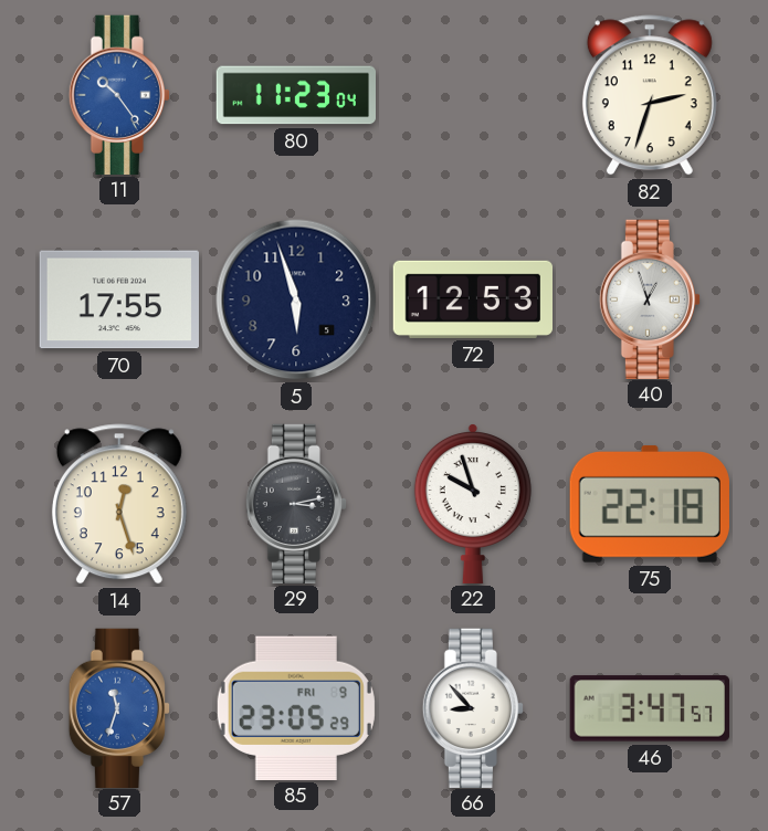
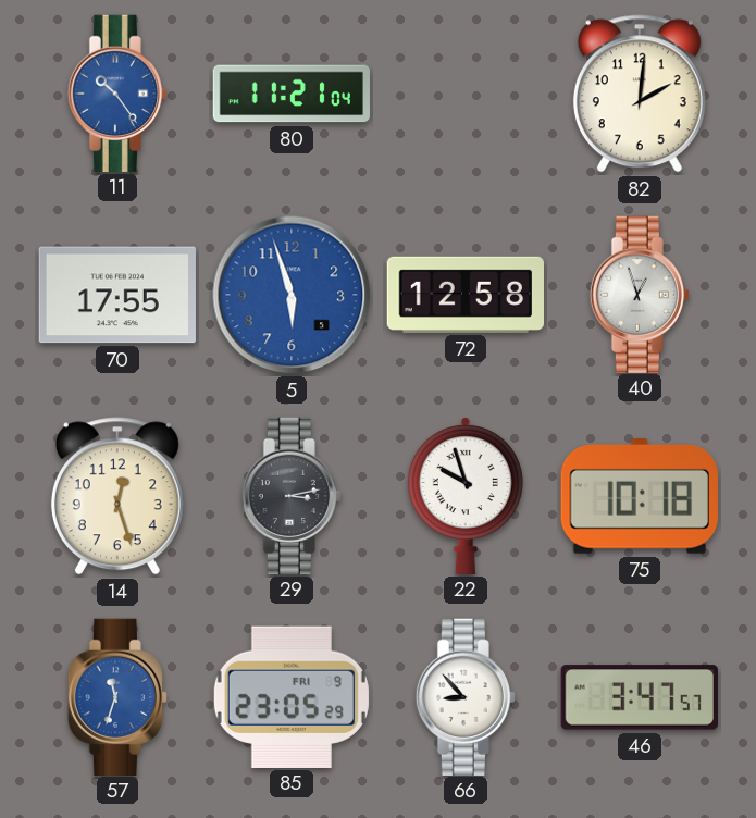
80: 11:23 -> 11:21
82: 2:33 -> 2:01
5 dial: navy -> blue
72: 12:53 -> 12:58
75: 22:18 -> 10:18
